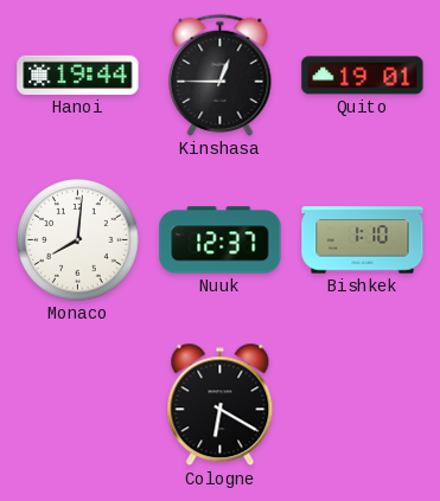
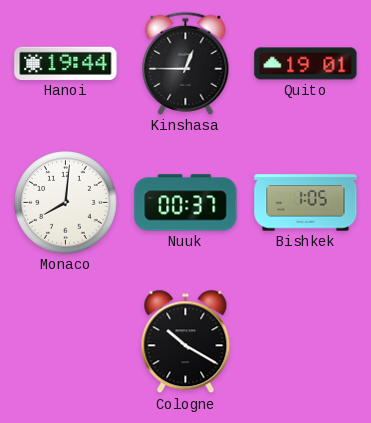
Nuuk: 12:37 -> 00:37
Bishkek: 1:10 -> 1:05
Cologne: 6:20 -> 10:20
